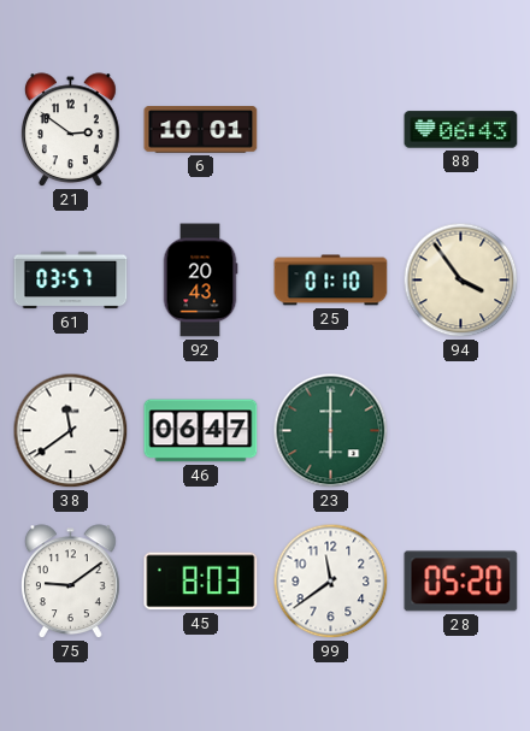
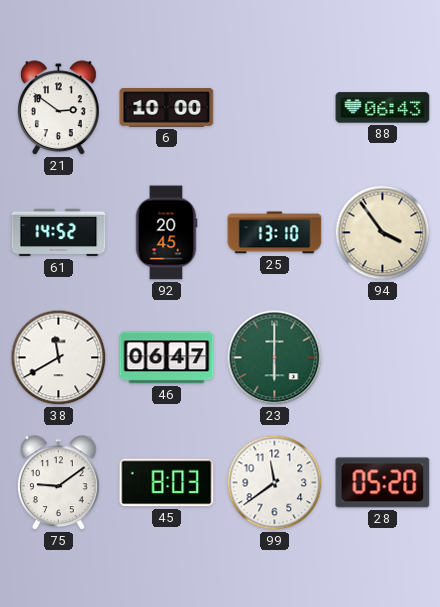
6: 10:01 -> 10:00
61: 03:57 -> 14:52
92: 20:43 -> 20:45
25: 01:10 -> 13:10
38: 11:39 -> 11:40
